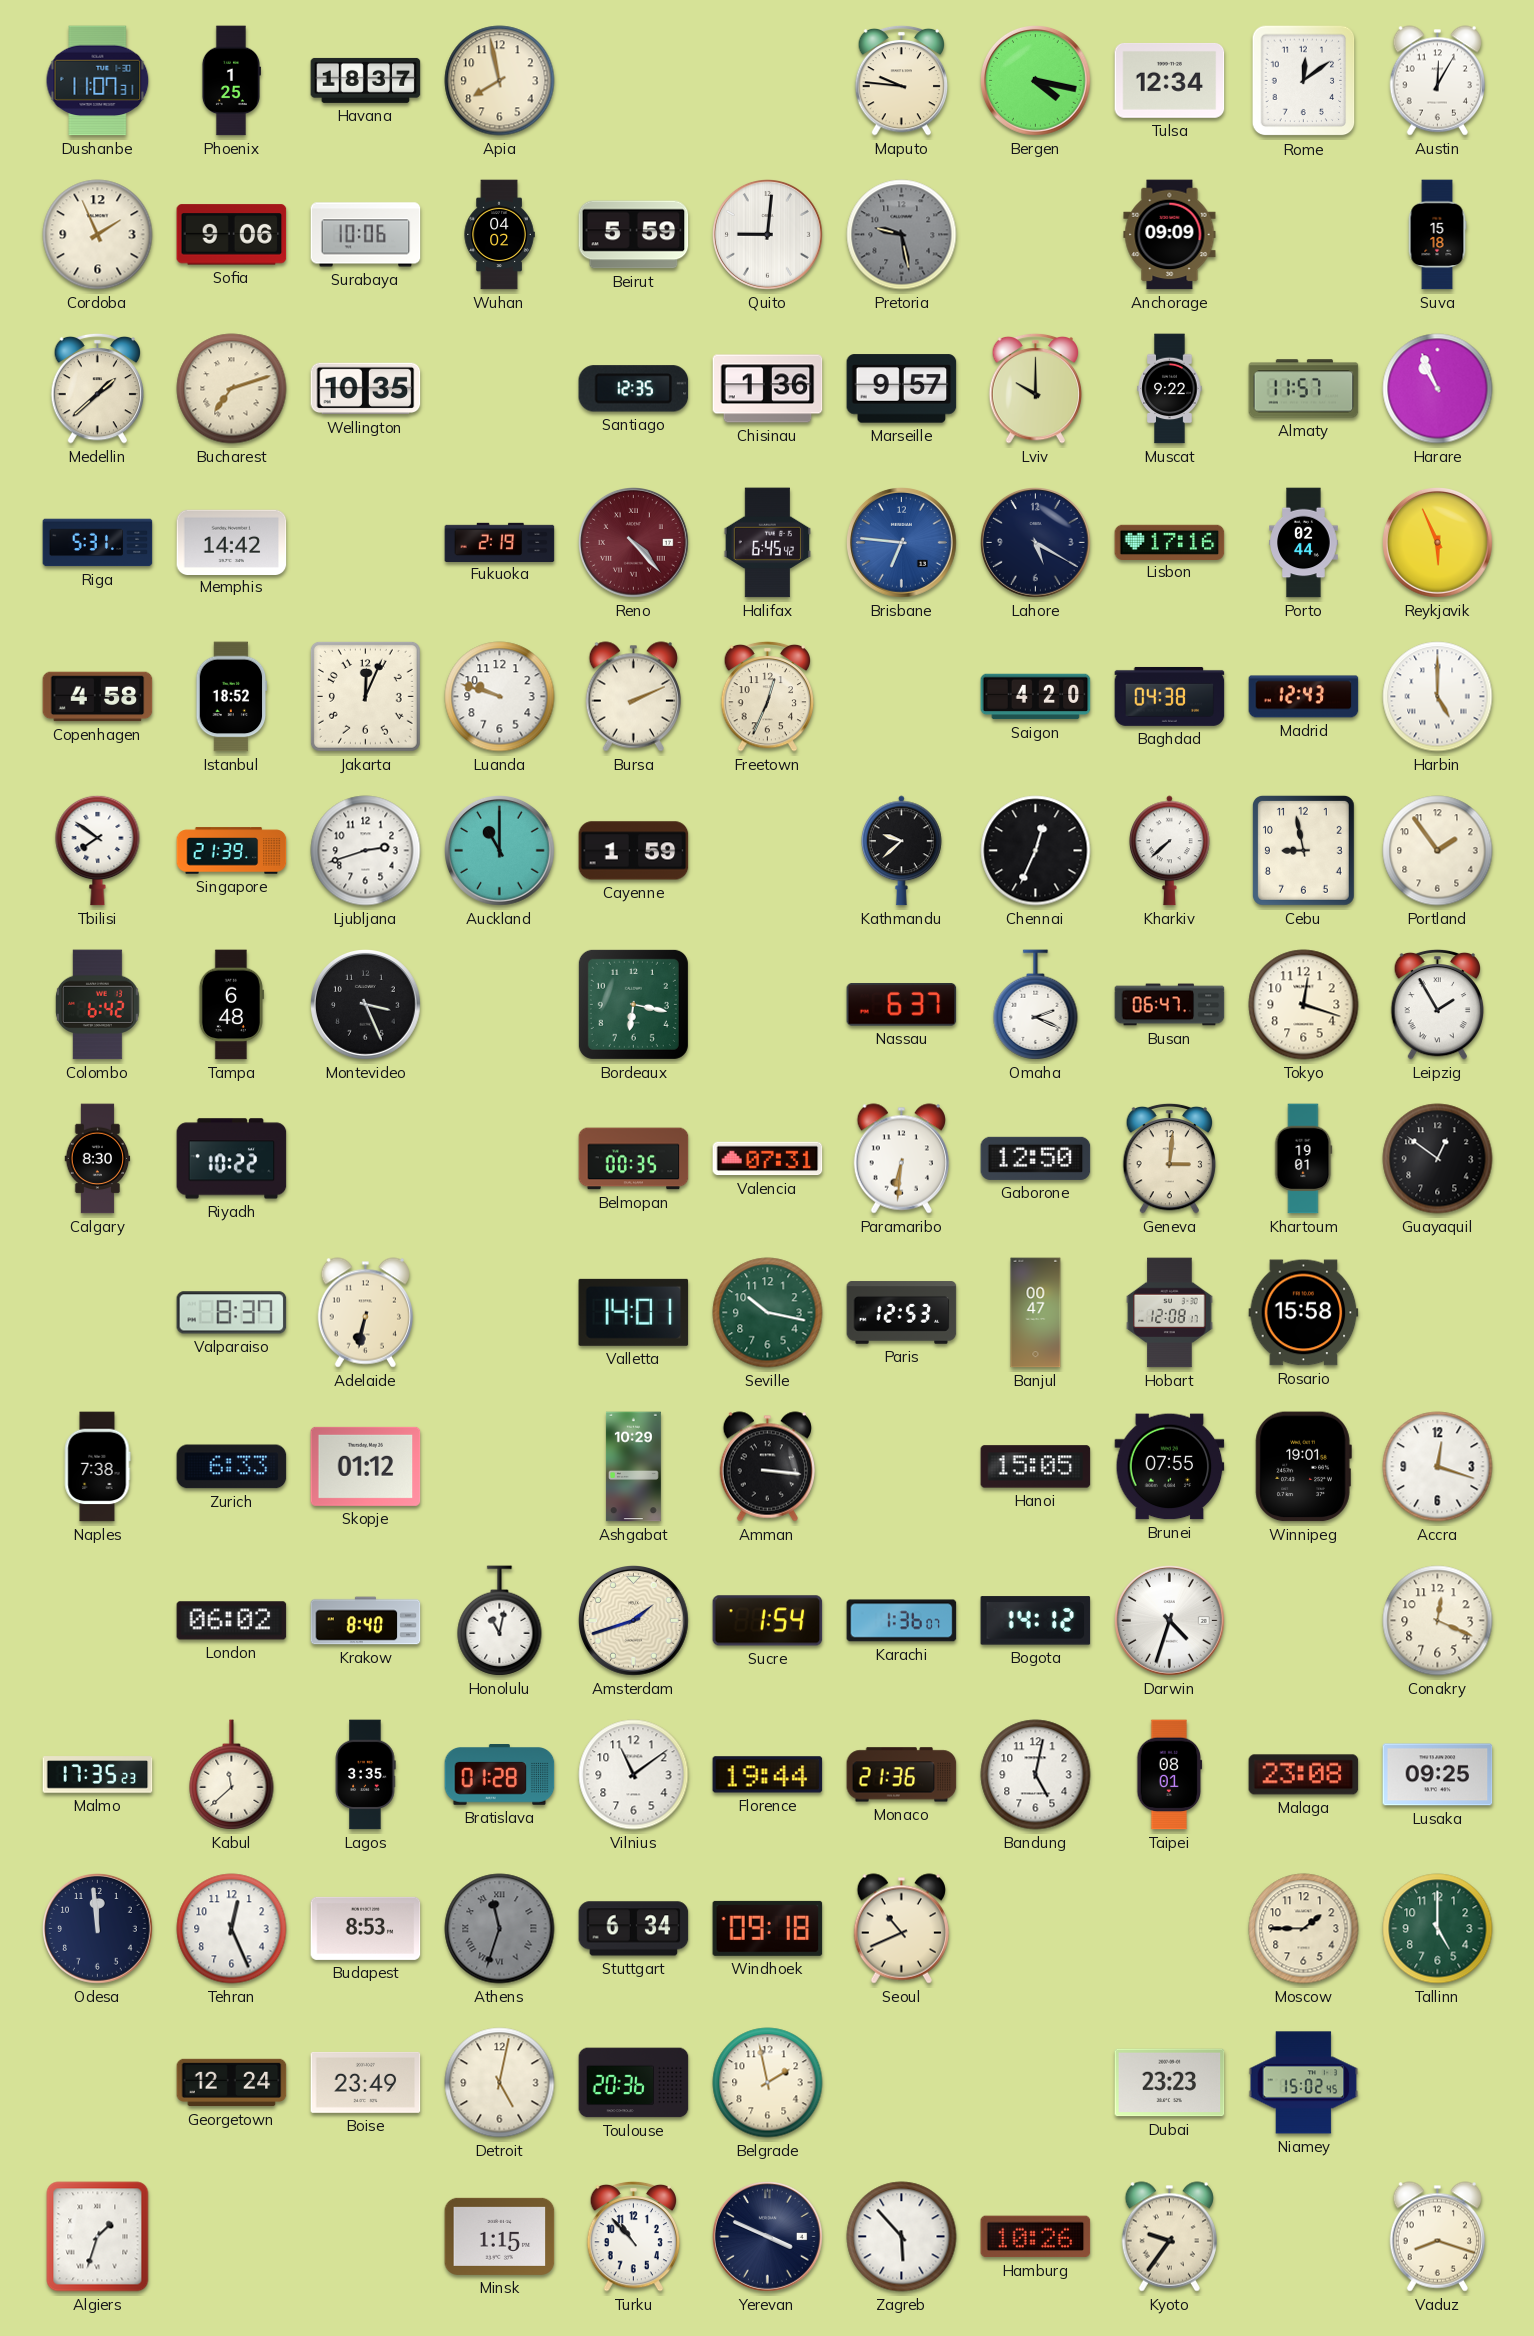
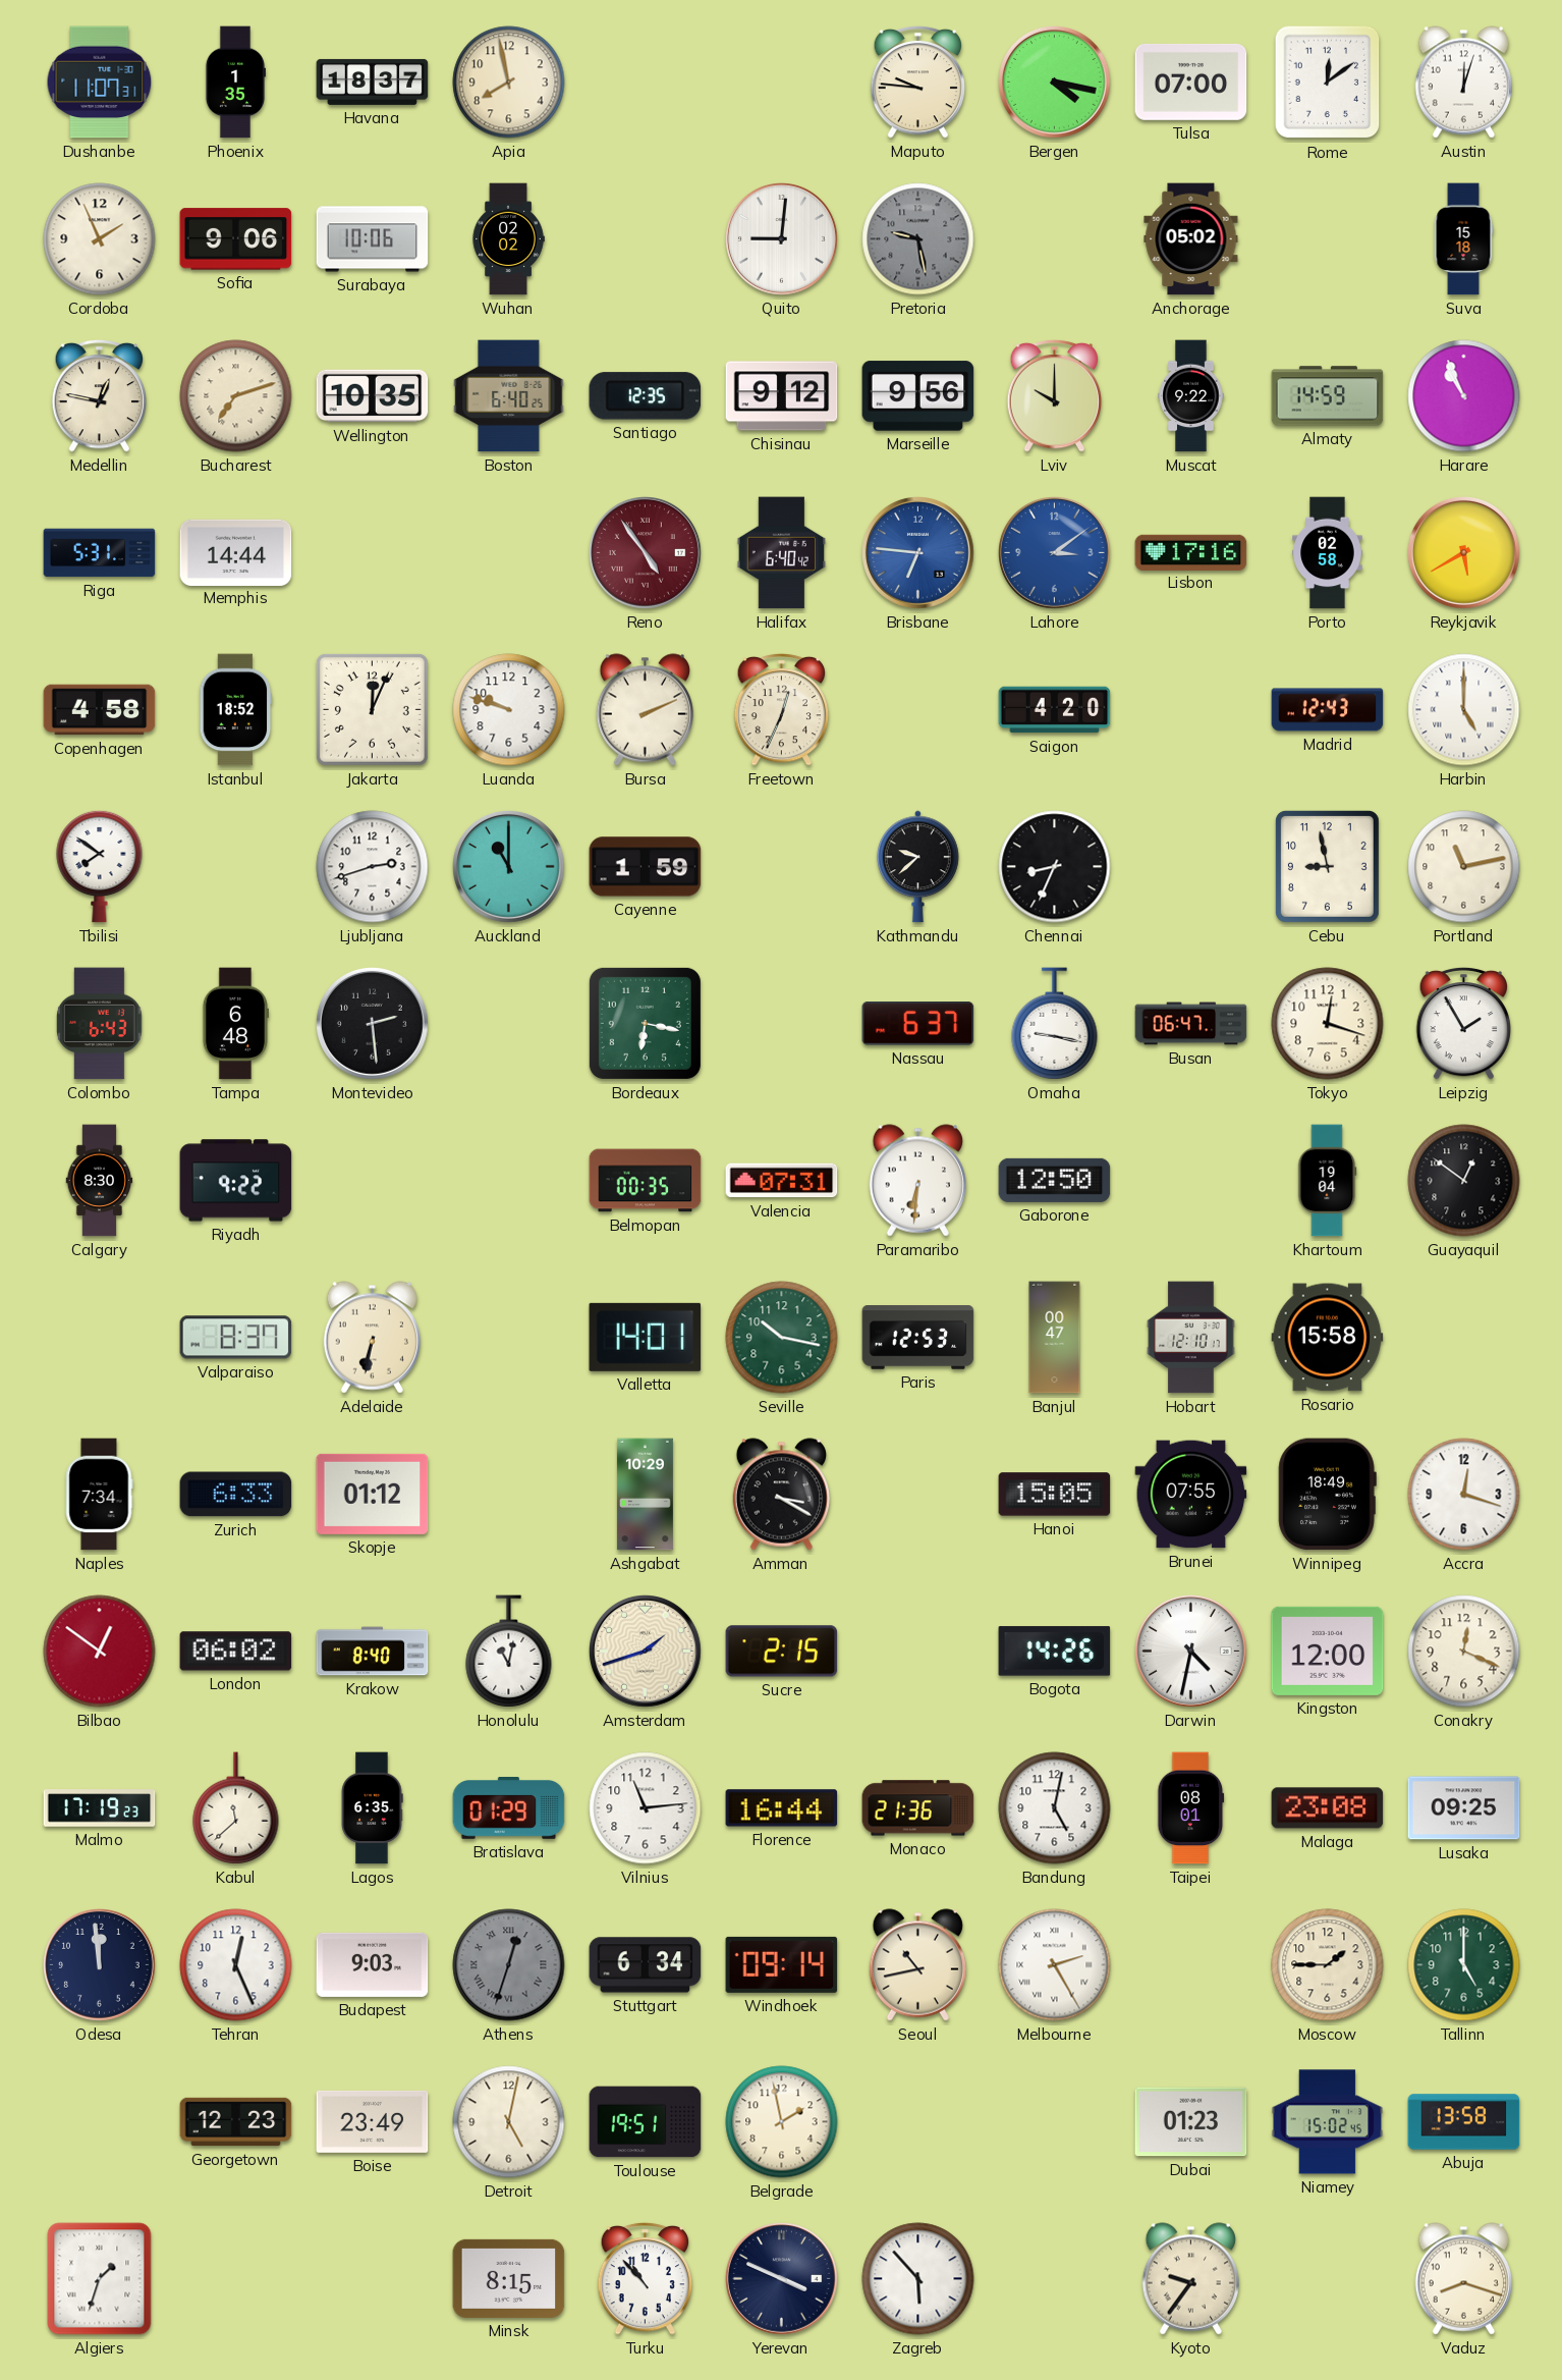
Phoenix: 1:25 -> 1:35
Tulsa: 12:34 -> 07:00
Austin: 12:05 -> 12:03
Wuhan: 04:02 -> 02:02
Beirut: 5:59 -> none
Anchorage: 09:09 -> 05:02
Medellin: 1:38 -> 12:47
Boston: none -> 6:40
Chisinau: 1:36 -> 9:12
Marseille: 9:57 -> 9:56
Almaty: 11:57 -> 14:59
Memphis: 14:42 -> 14:44
Fukuoka: 2:19 -> none
Reno: 4:23 -> 4:54
Halifax: 6:45 -> 6:40
Lahore: 5:20 -> 3:09
Lahore dial: navy -> blue
Porto: 02:44 -> 02:58
Reykjavik: 5:56 -> 5:40
Baghdad: 04:38 -> none
Singapore: 21:39 -> none
Chennai: 12:34 -> 8:34
Kharkiv: 7:38 -> none
Portland: 1:54 -> 11:13
Colombo: 6:42 -> 6:43
Montevideo: 3:26 -> 2:29
Omaha: 2:19 -> 9:17
Riyadh: 10:22 -> 9:22
Geneva: 3:01 -> none
Khartoum: 19:01 -> 19:04
Hobart: 12:08 -> 12:10
Naples: 7:38 -> 7:34
Amman: 3:16 -> 3:20
Winnipeg: 19:01 -> 18:49
Bilbao: none -> 12:51
Sucre: 1:54 -> 2:15
Karachi: 1:36 -> none
Bogota: 14:12 -> 14:26
Darwin: 4:33 -> 4:32
Kingston: none -> 12:00
Malmo: 17:35 -> 17:19
Lagos: 3:35 -> 6:35
Bratislava: 01:28 -> 01:29
Vilnius: 11:09 -> 11:14
Florence: 19:44 -> 16:44
Budapest: 8:53 -> 9:03
Athens: 11:33 -> 12:33
Windhoek: 09:18 -> 09:14
Seoul: 10:41 -> 10:43
Melbourne: none -> 2:25
Georgetown: 12:24 -> 12:23
Toulouse: 20:36 -> 19:51
Dubai: 23:23 -> 01:23
Abuja: none -> 13:58
Minsk: 1:15 -> 8:15
Hamburg: 10:26 -> none
